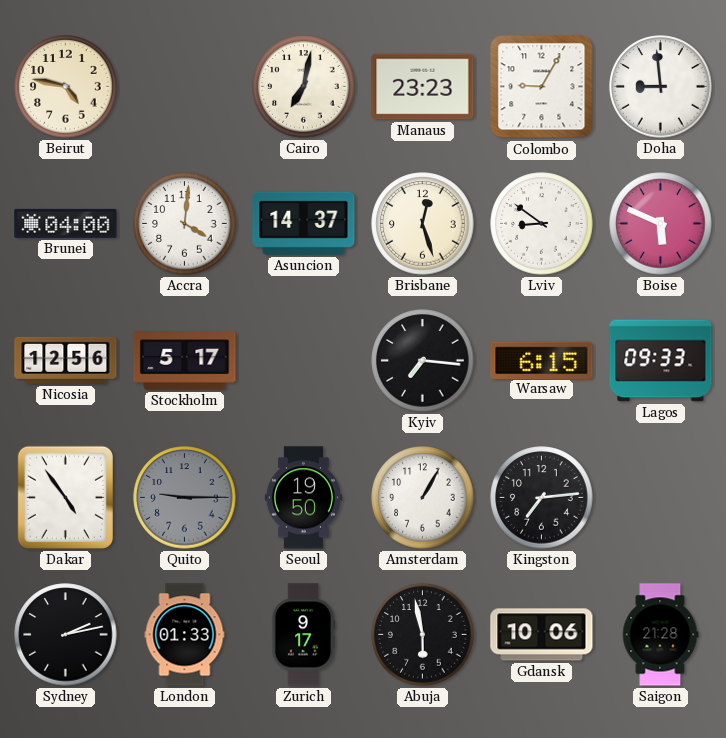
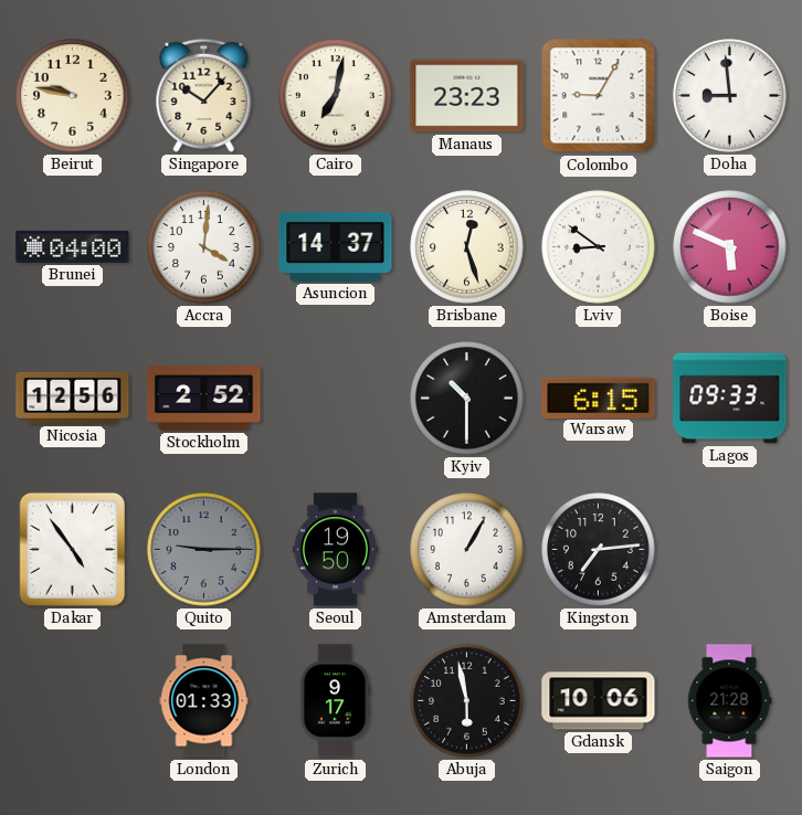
Beirut: 4:47 -> 9:47
Singapore: none -> 10:07
Stockholm: 5:17 -> 2:52
Kyiv: 7:16 -> 10:30
Sydney: 2:13 -> none
